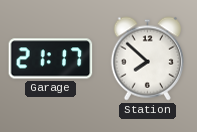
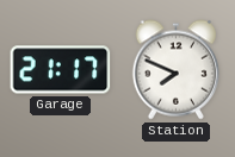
Station: 7:52 -> 7:49
